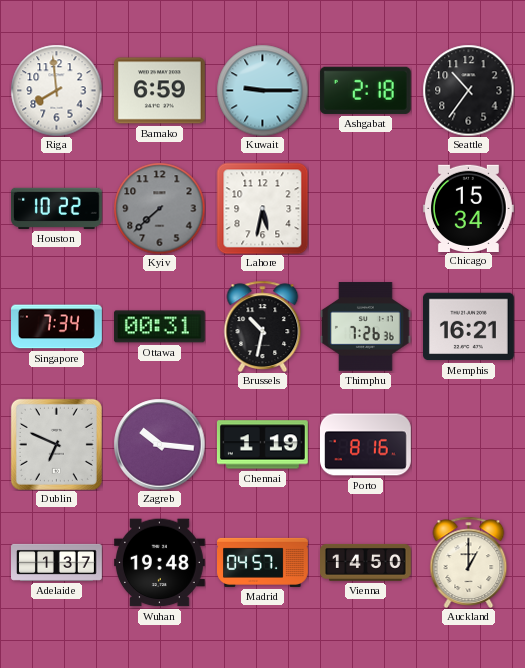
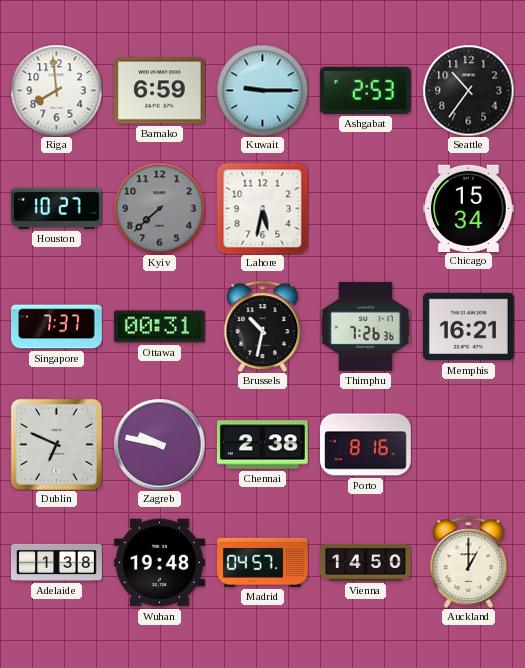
Ashgabat: 2:18 -> 2:53
Houston: 10:22 -> 10:27
Singapore: 7:34 -> 7:37
Zagreb: 10:16 -> 9:47
Chennai: 1:19 -> 2:38
Adelaide: 1:37 -> 1:38
